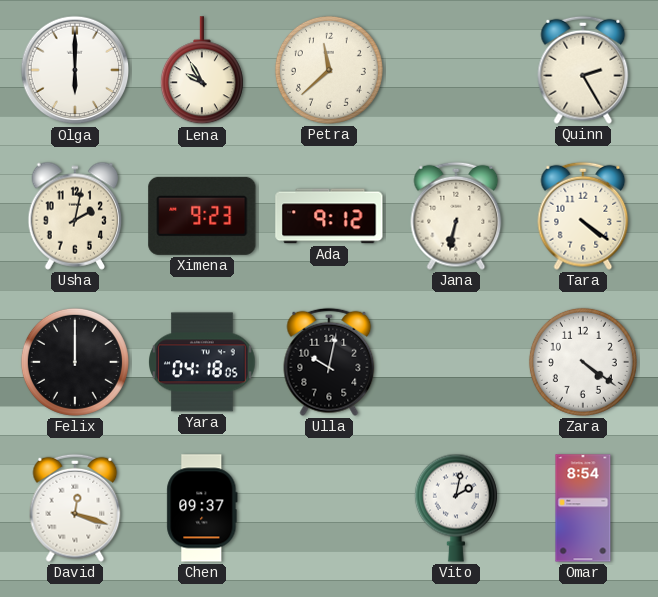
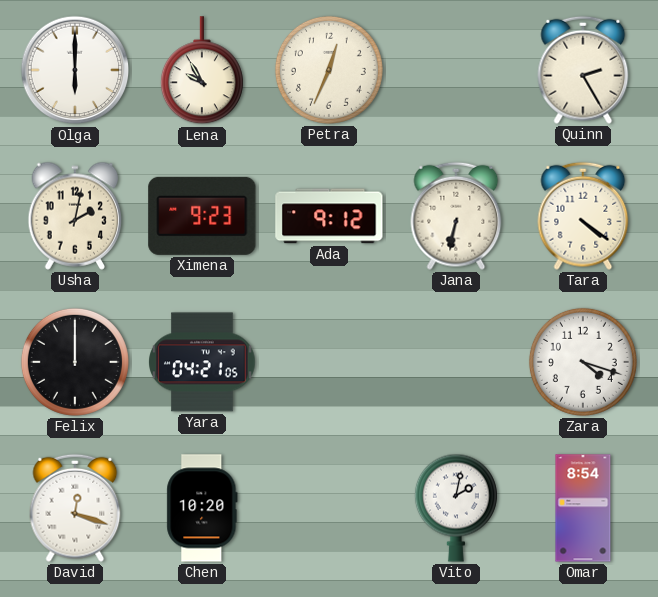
Petra: 11:38 -> 12:34
Yara: 04:18 -> 04:21
Ulla: 10:02 -> none
Zara: 4:21 -> 4:18
Chen: 09:37 -> 10:20
